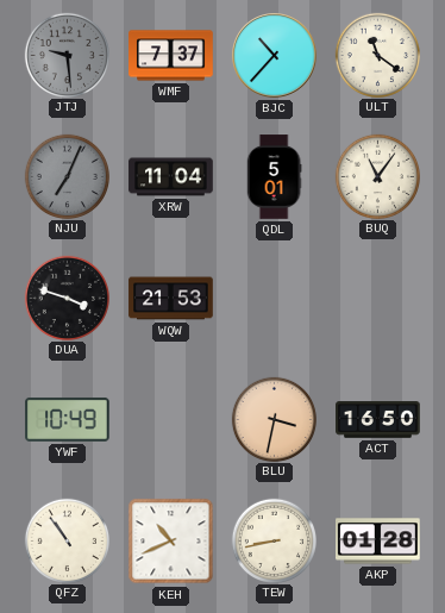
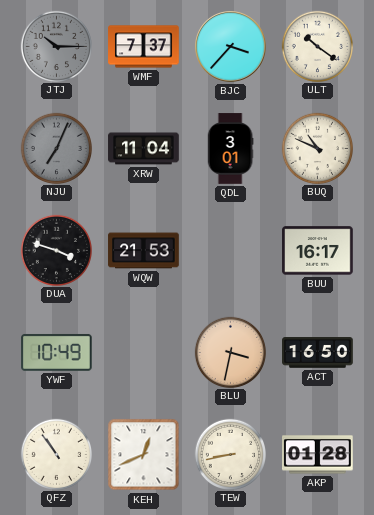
JTJ: 9:29 -> 10:15
BJC: 10:37 -> 3:37
ULT: 11:21 -> 10:21
QDL: 5:01 -> 3:01
BUQ: 11:06 -> 10:49
BUU: none -> 16:17
KEH: 10:41 -> 12:41
